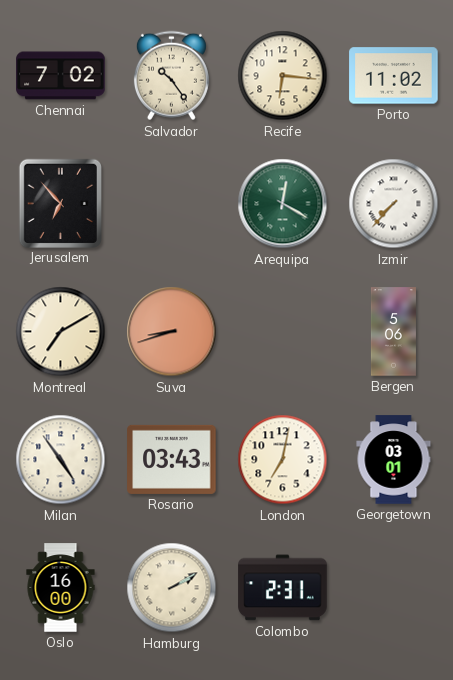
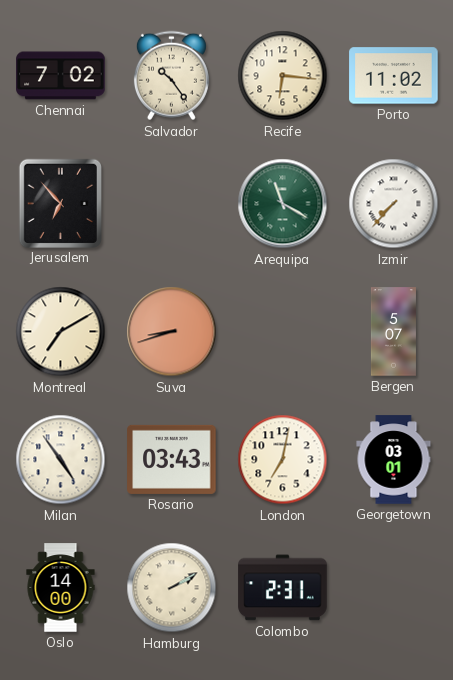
Arequipa: 12:20 -> 11:20
Bergen: 5:06 -> 5:07
Oslo: 16:00 -> 14:00
